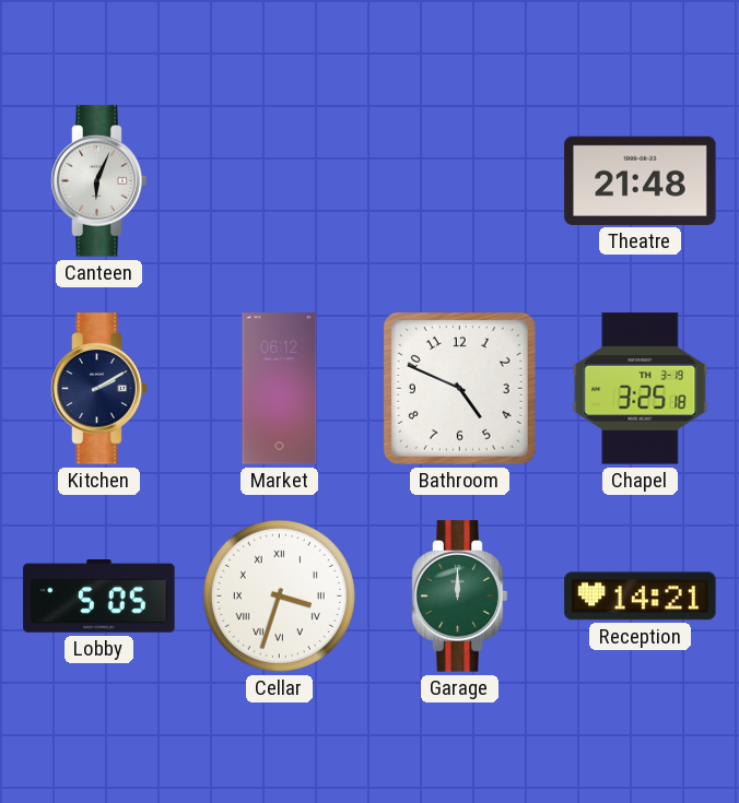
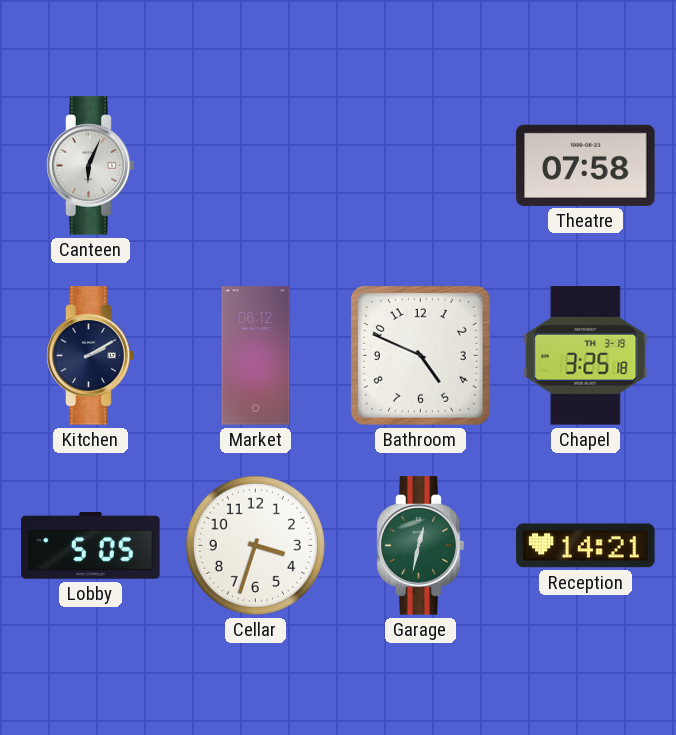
Theatre: 21:48 -> 07:58
Cellar numerals: Roman -> Arabic
Garage: 12:00 -> 12:32
